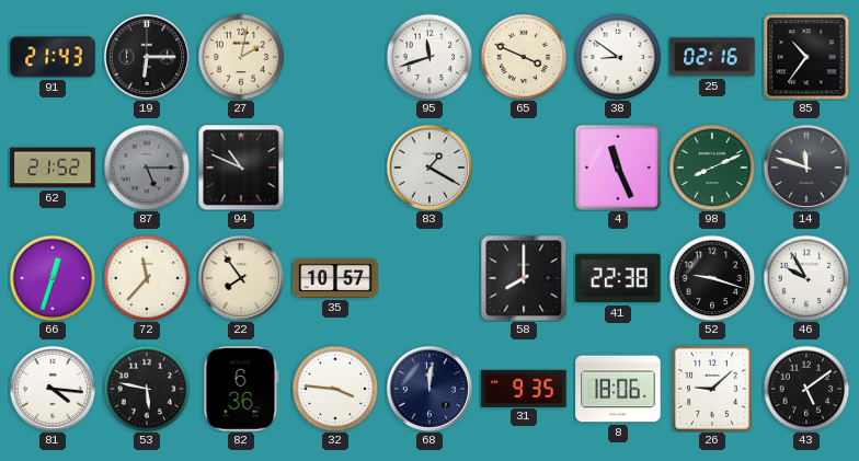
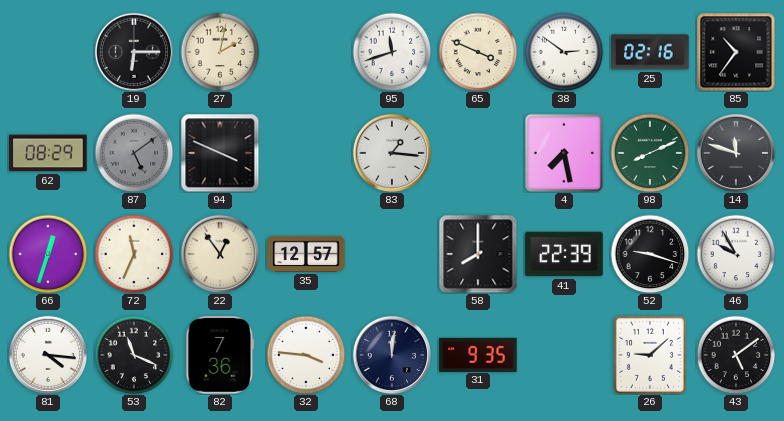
91: 21:43 -> none
38: 8:51 -> 2:51
62: 21:52 -> 08:29
87: 5:15 -> 5:09
94: 10:49 -> 3:49
83: 1:20 -> 1:16
4: 11:26 -> 7:28
72: 11:37 -> 11:34
22: 7:54 -> 12:54
35: 10:57 -> 12:57
41: 22:38 -> 22:39
53: 5:47 -> 11:19
82: 6:36 -> 7:36
8: 18:06 -> none
